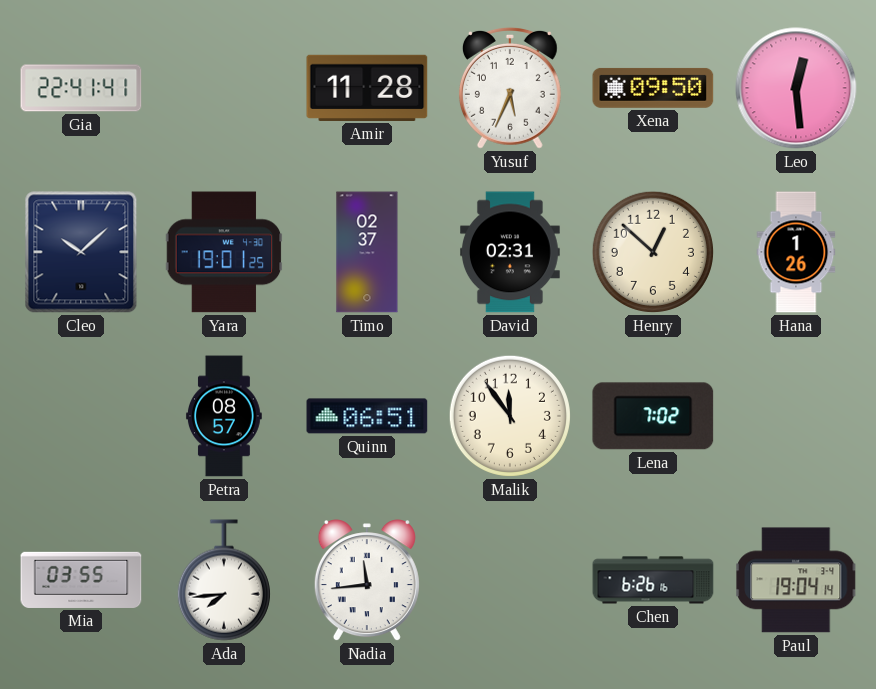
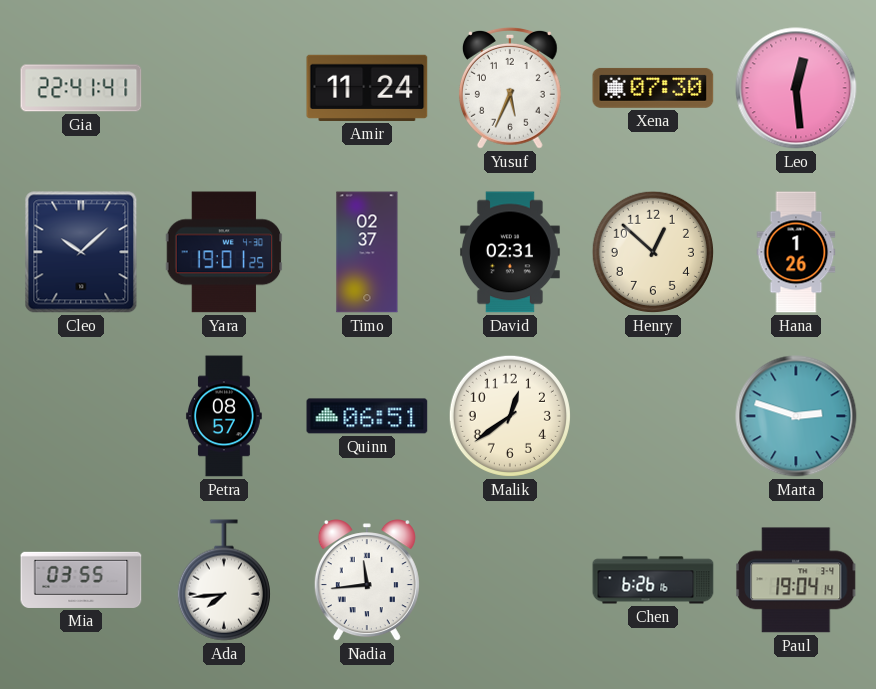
Amir: 11:28 -> 11:24
Xena: 09:50 -> 07:30
Malik: 11:54 -> 12:39
Lena: 7:02 -> none
Marta: none -> 2:48
